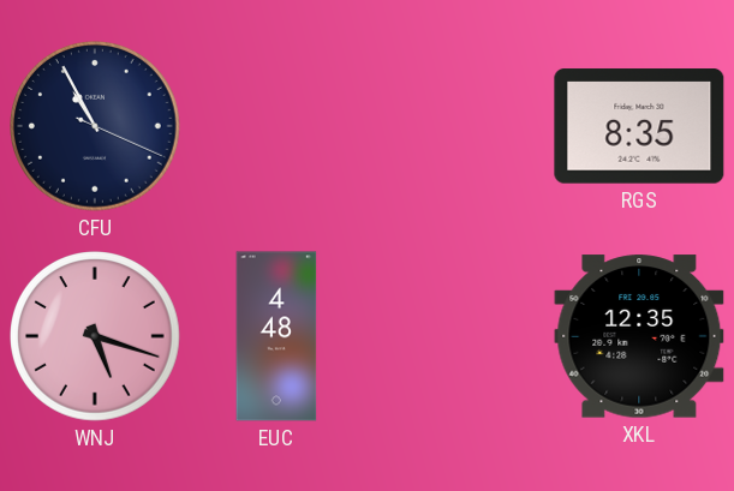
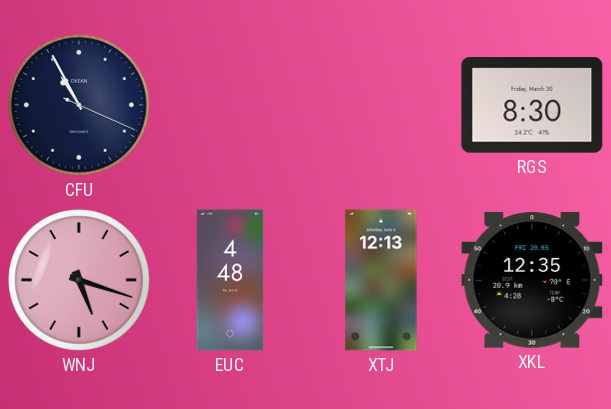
RGS: 8:35 -> 8:30
XTJ: none -> 12:13
